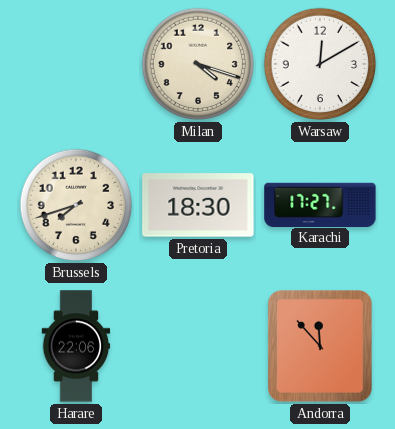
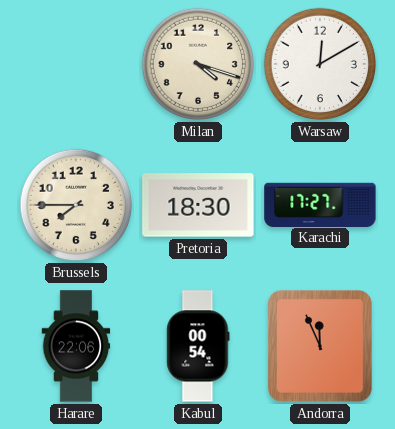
Brussels: 7:42 -> 7:45
Kabul: none -> 00:54
Andorra: 11:53 -> 11:56
